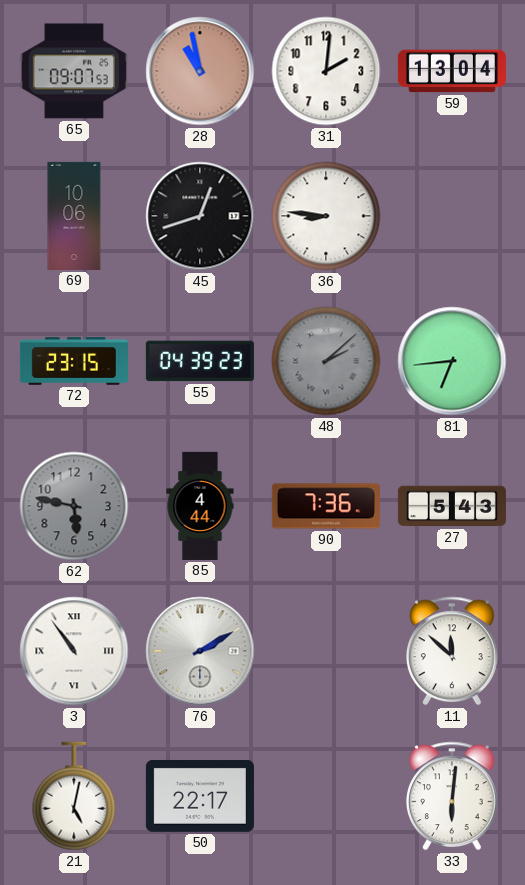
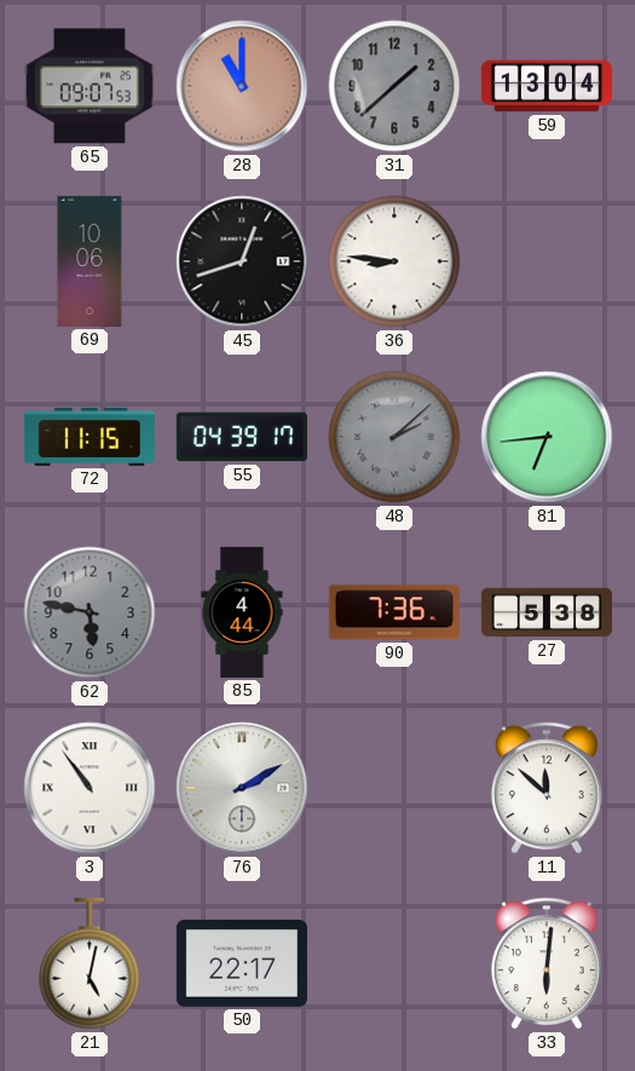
28: 10:58 -> 11:00
31: 2:01 -> 1:38
31 dial: white -> grey
72: 23:15 -> 11:15
55: 04:39:23 -> 04:39:17
27: 5:43 -> 5:38
